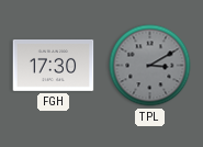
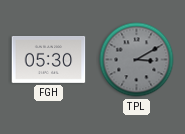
FGH: 17:30 -> 05:30
